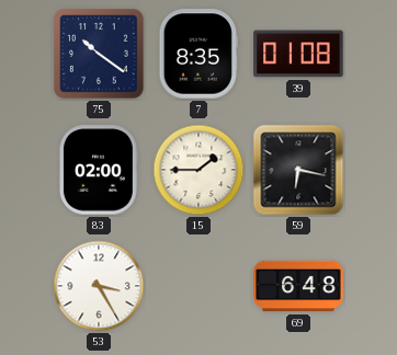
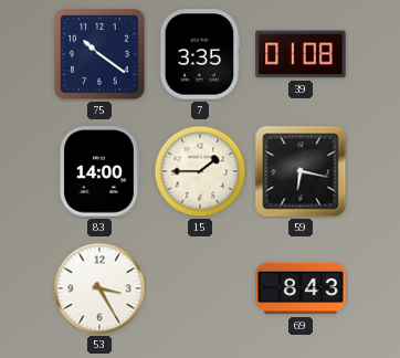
7: 8:35 -> 3:35
83: 02:00 -> 14:00
69: 6:48 -> 8:43
